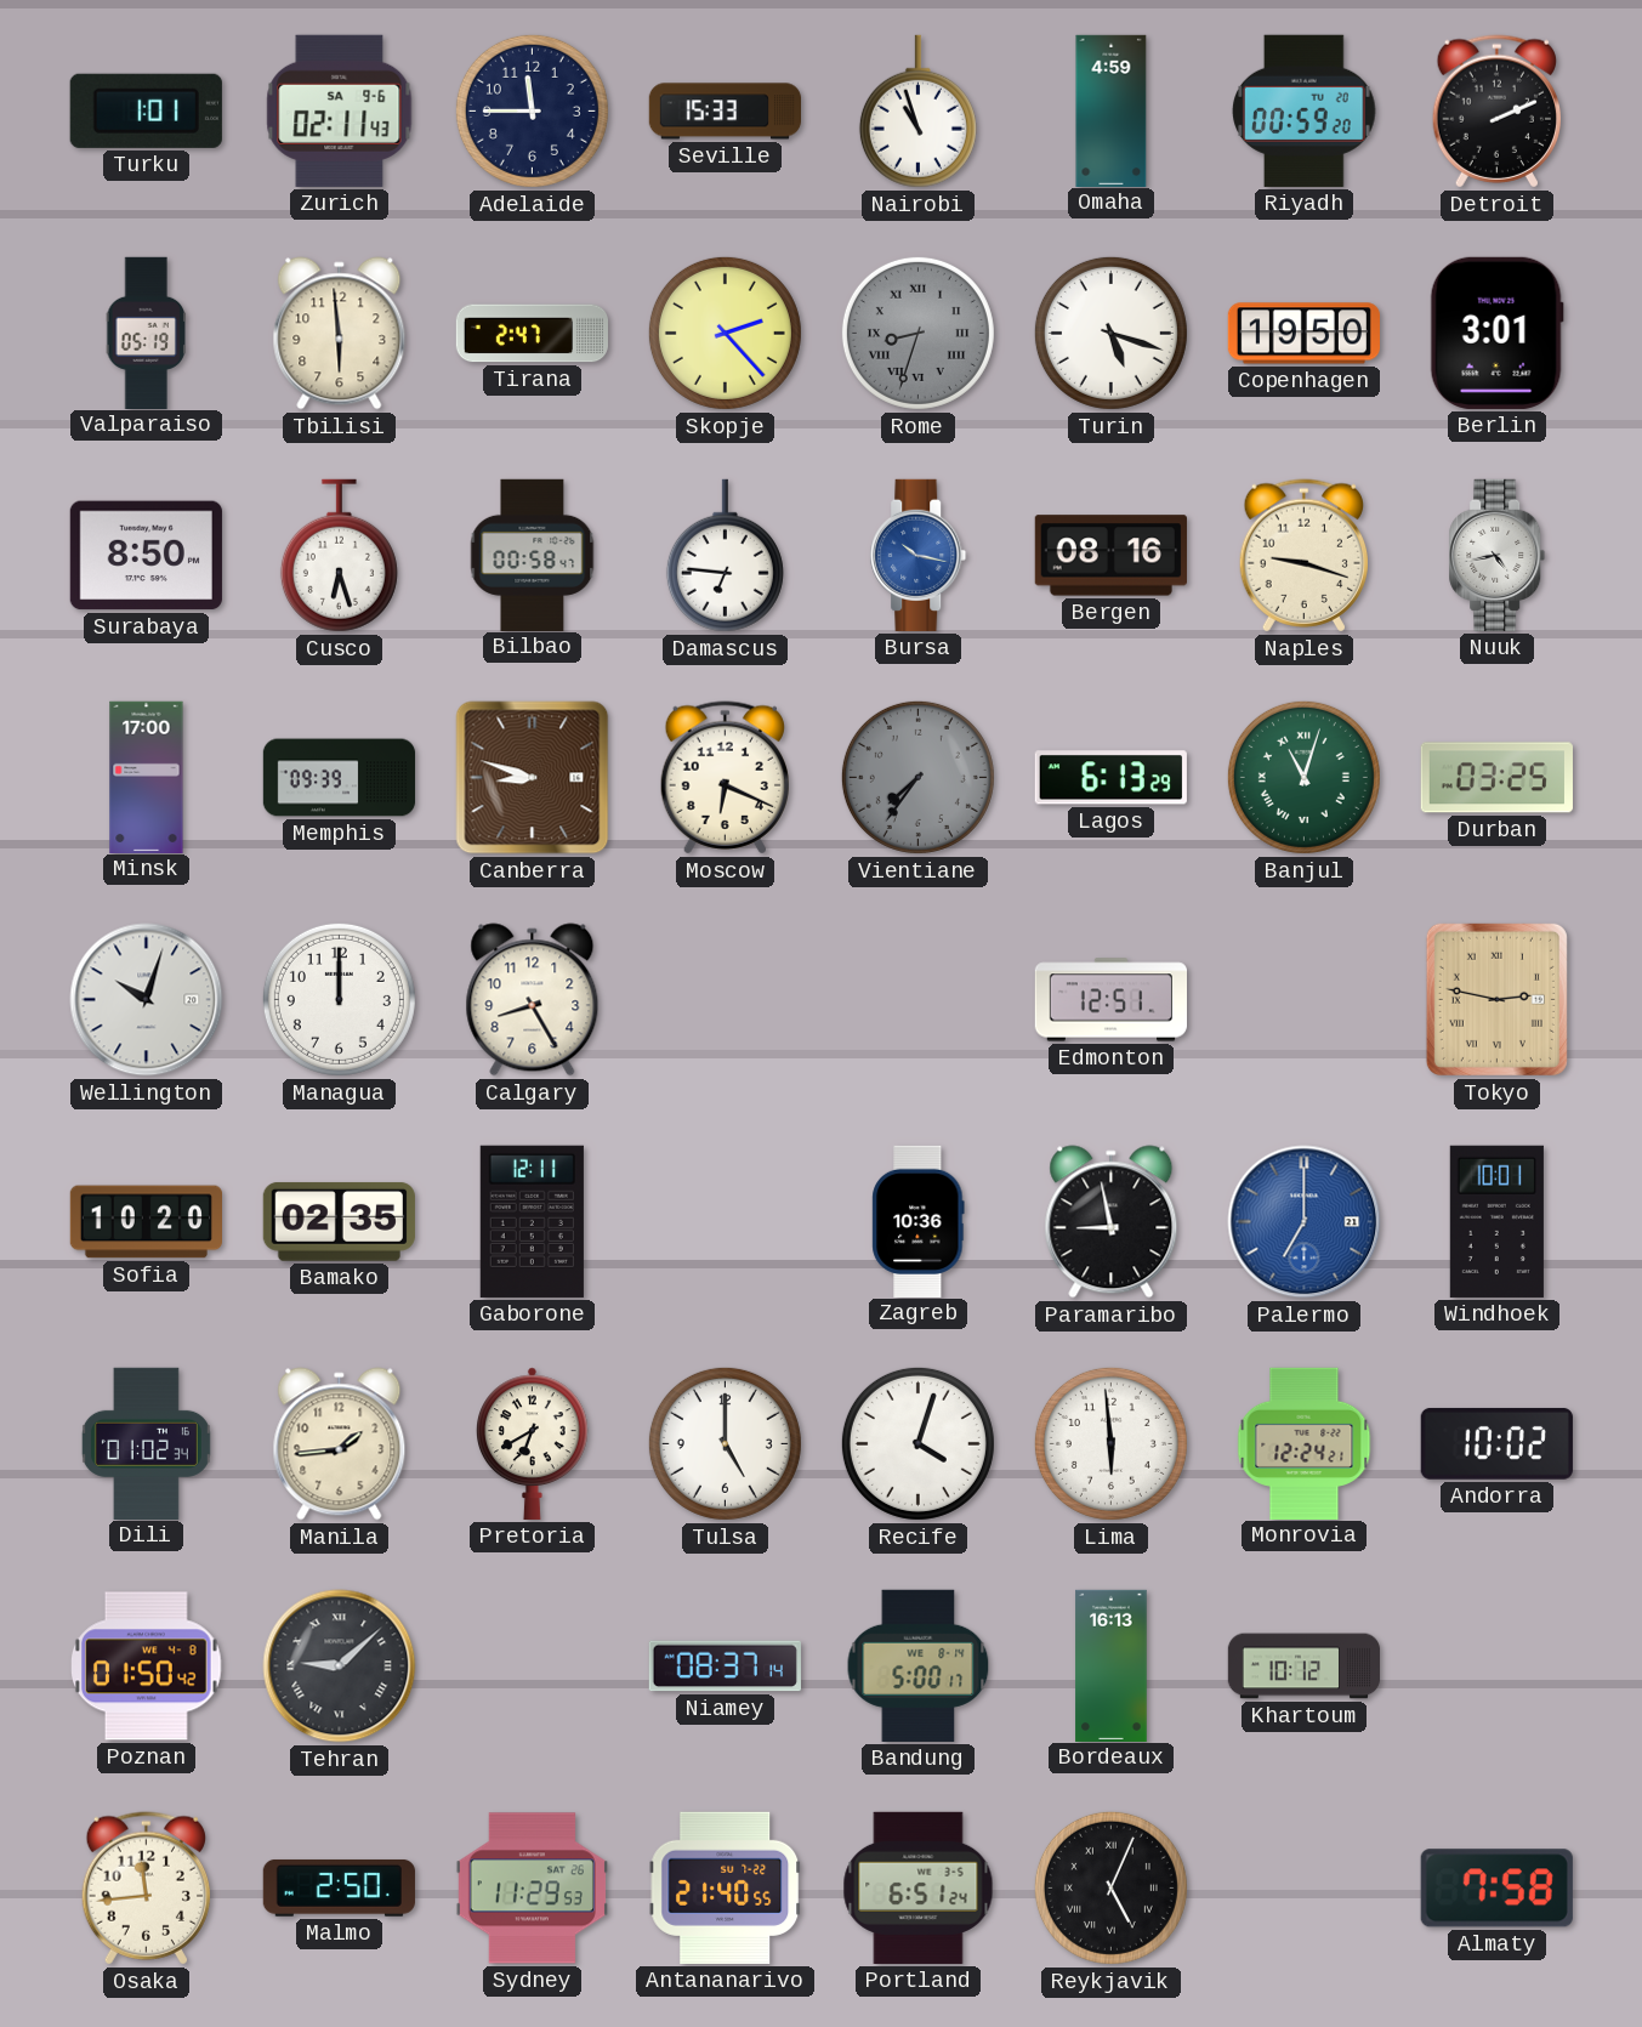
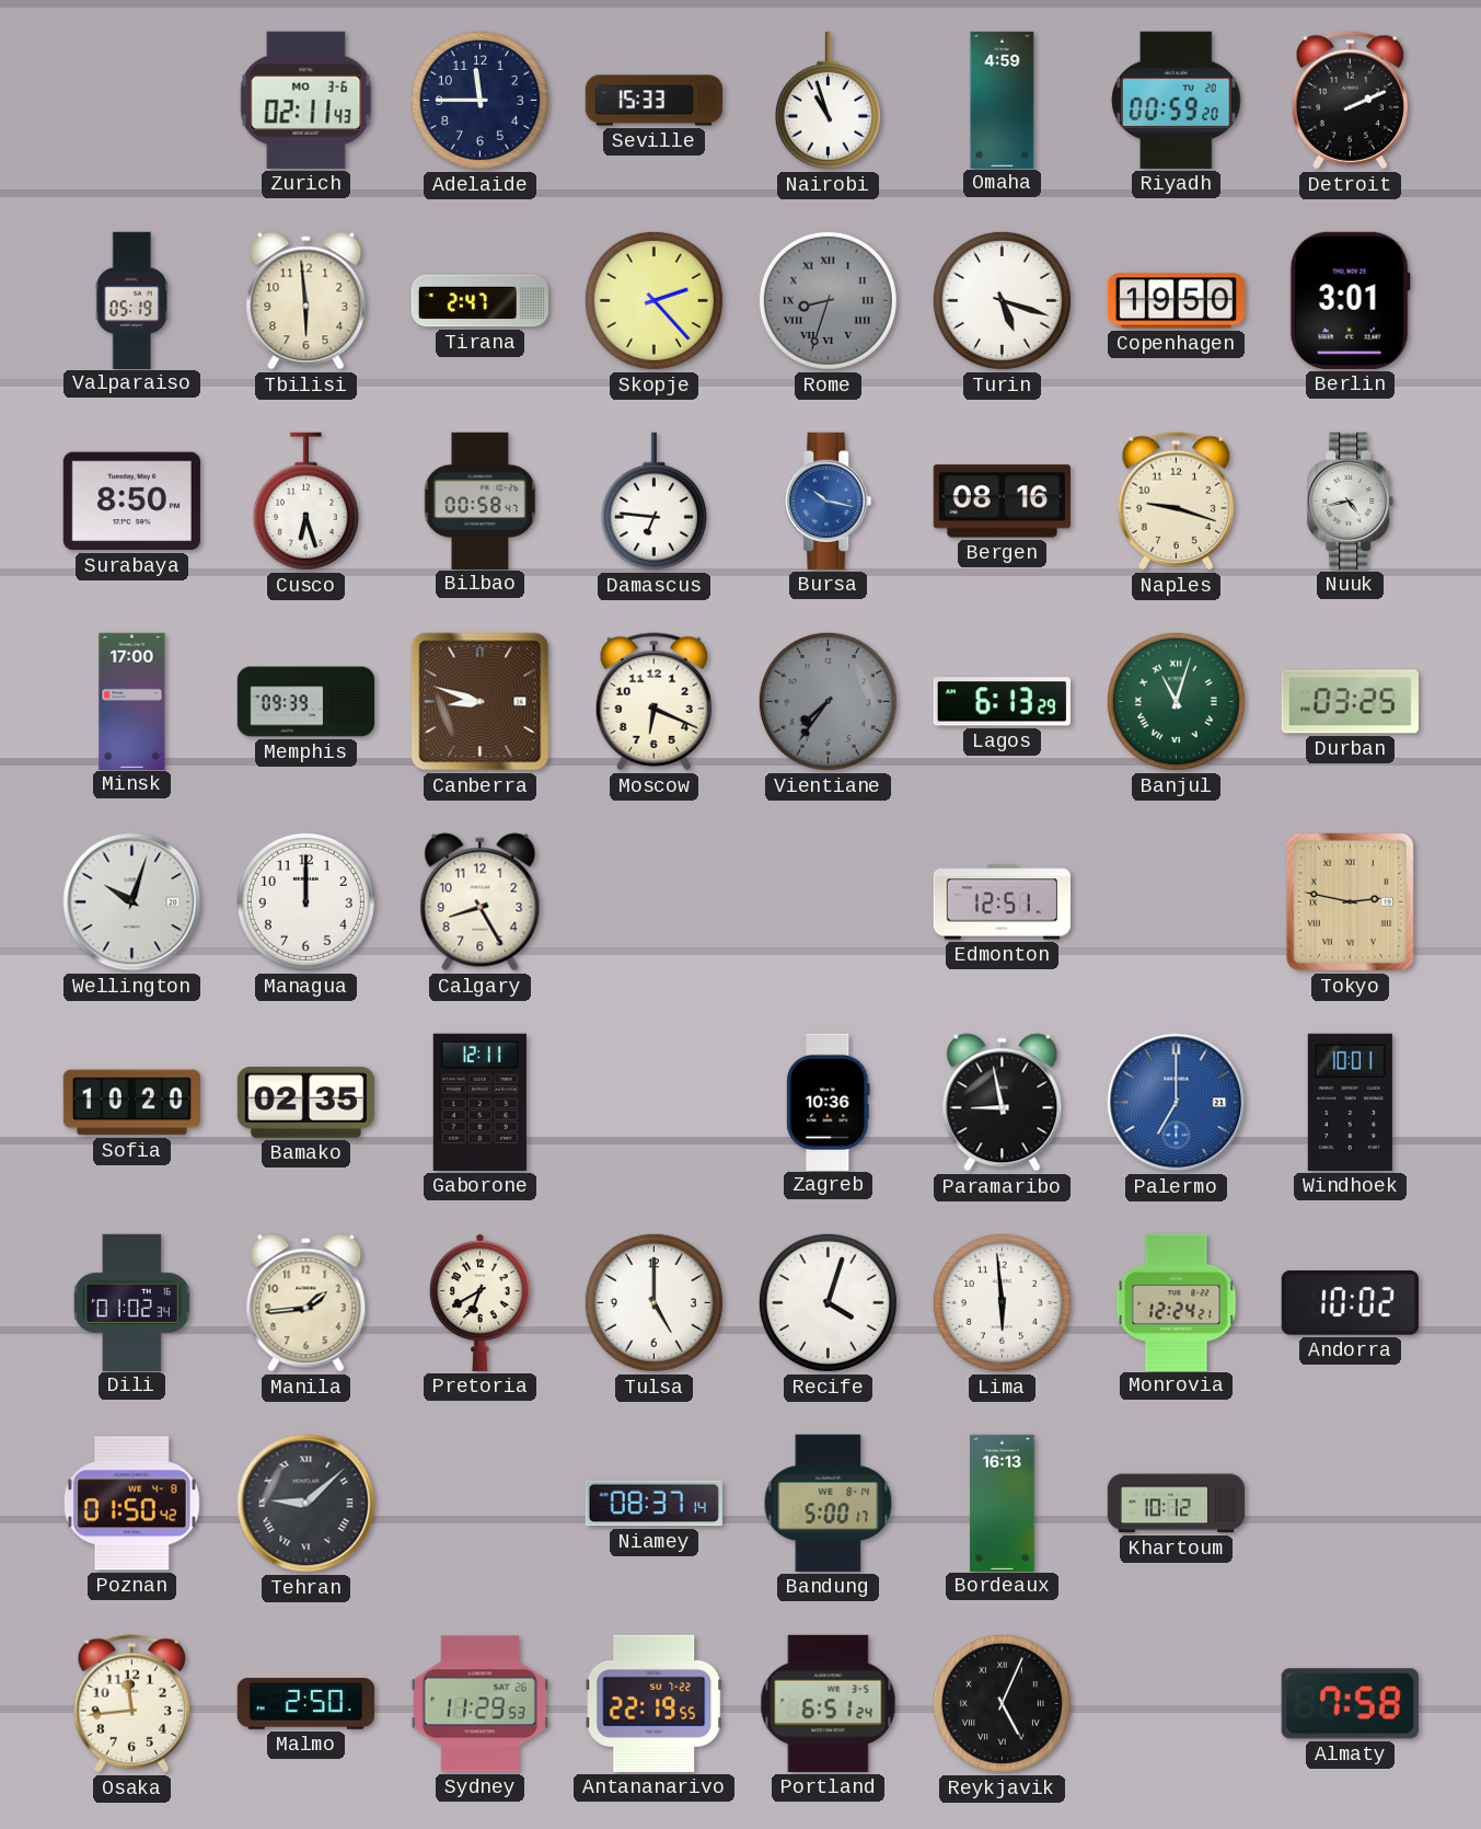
Turku: 1:01 -> none
Zurich date: SA 9-6 -> MO 3-6
Antananarivo: 21:40 -> 22:19
